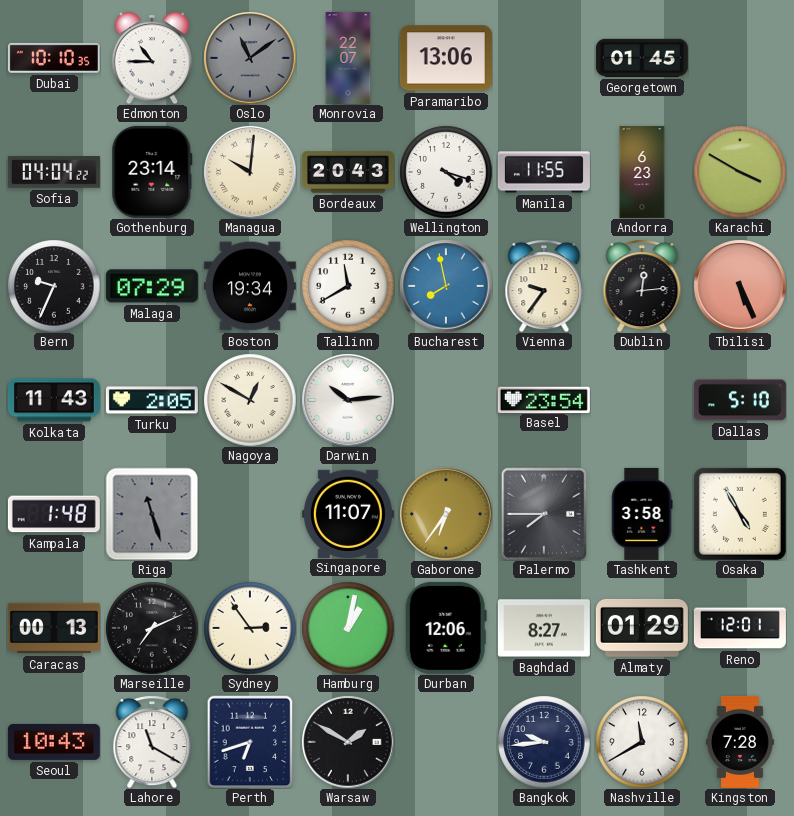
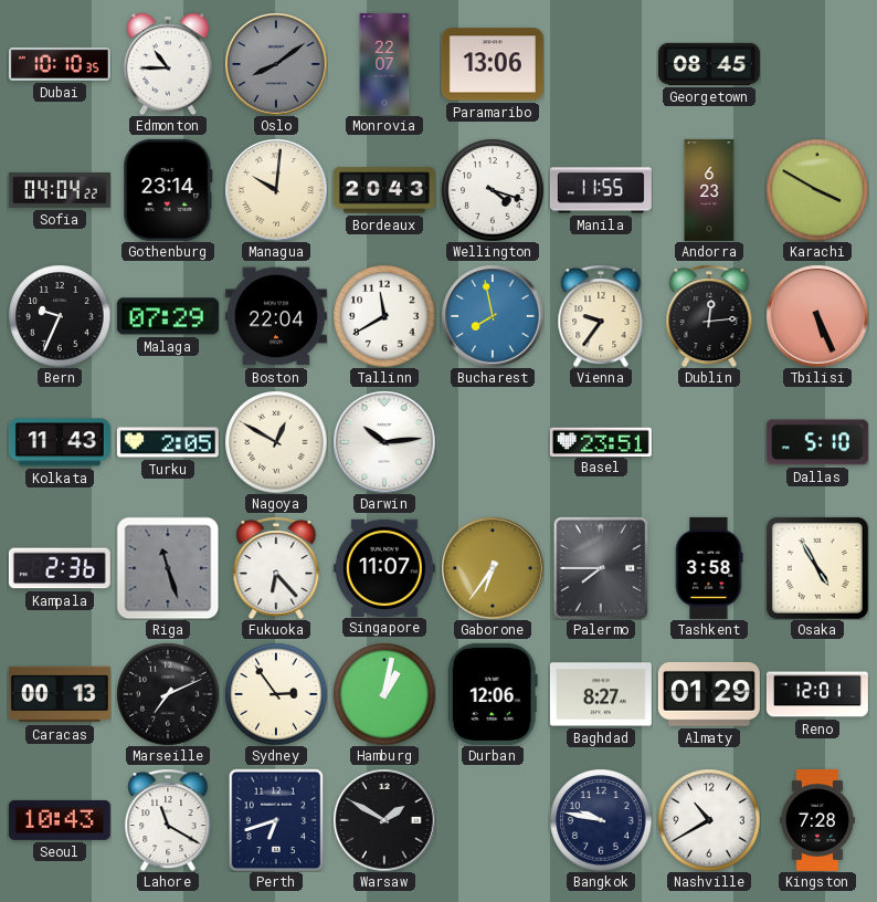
Oslo: 11:09 -> 8:09
Georgetown: 01:45 -> 08:45
Boston: 19:34 -> 22:04
Basel: 23:54 -> 23:51
Kampala: 1:48 -> 2:36
Fukuoka: none -> 6:23
Bangkok: 9:44 -> 9:47
Nashville: 11:40 -> 10:40
